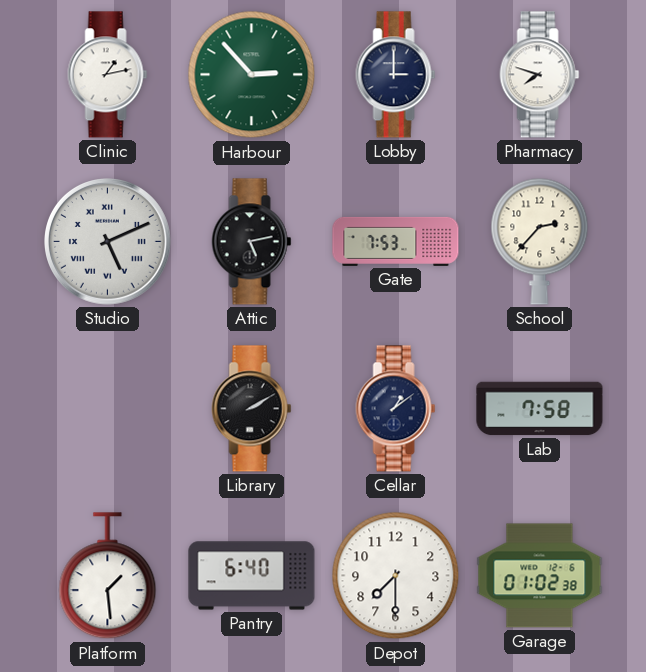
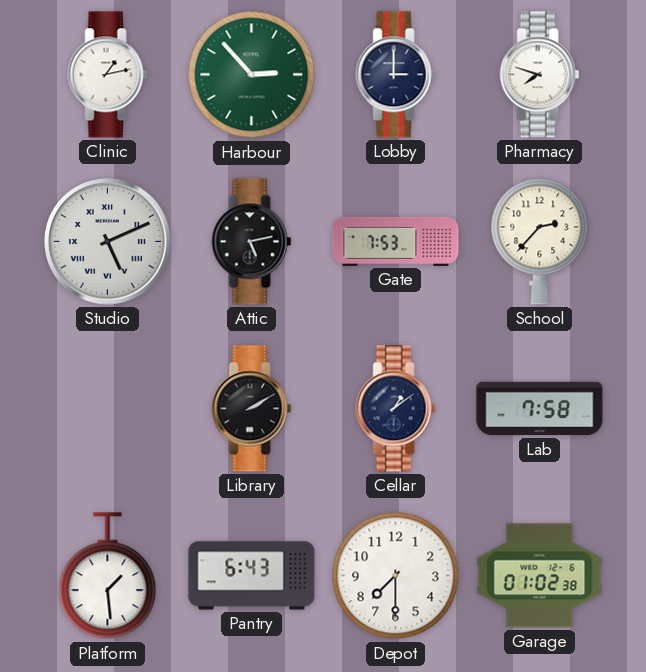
Pantry: 6:40 -> 6:43
